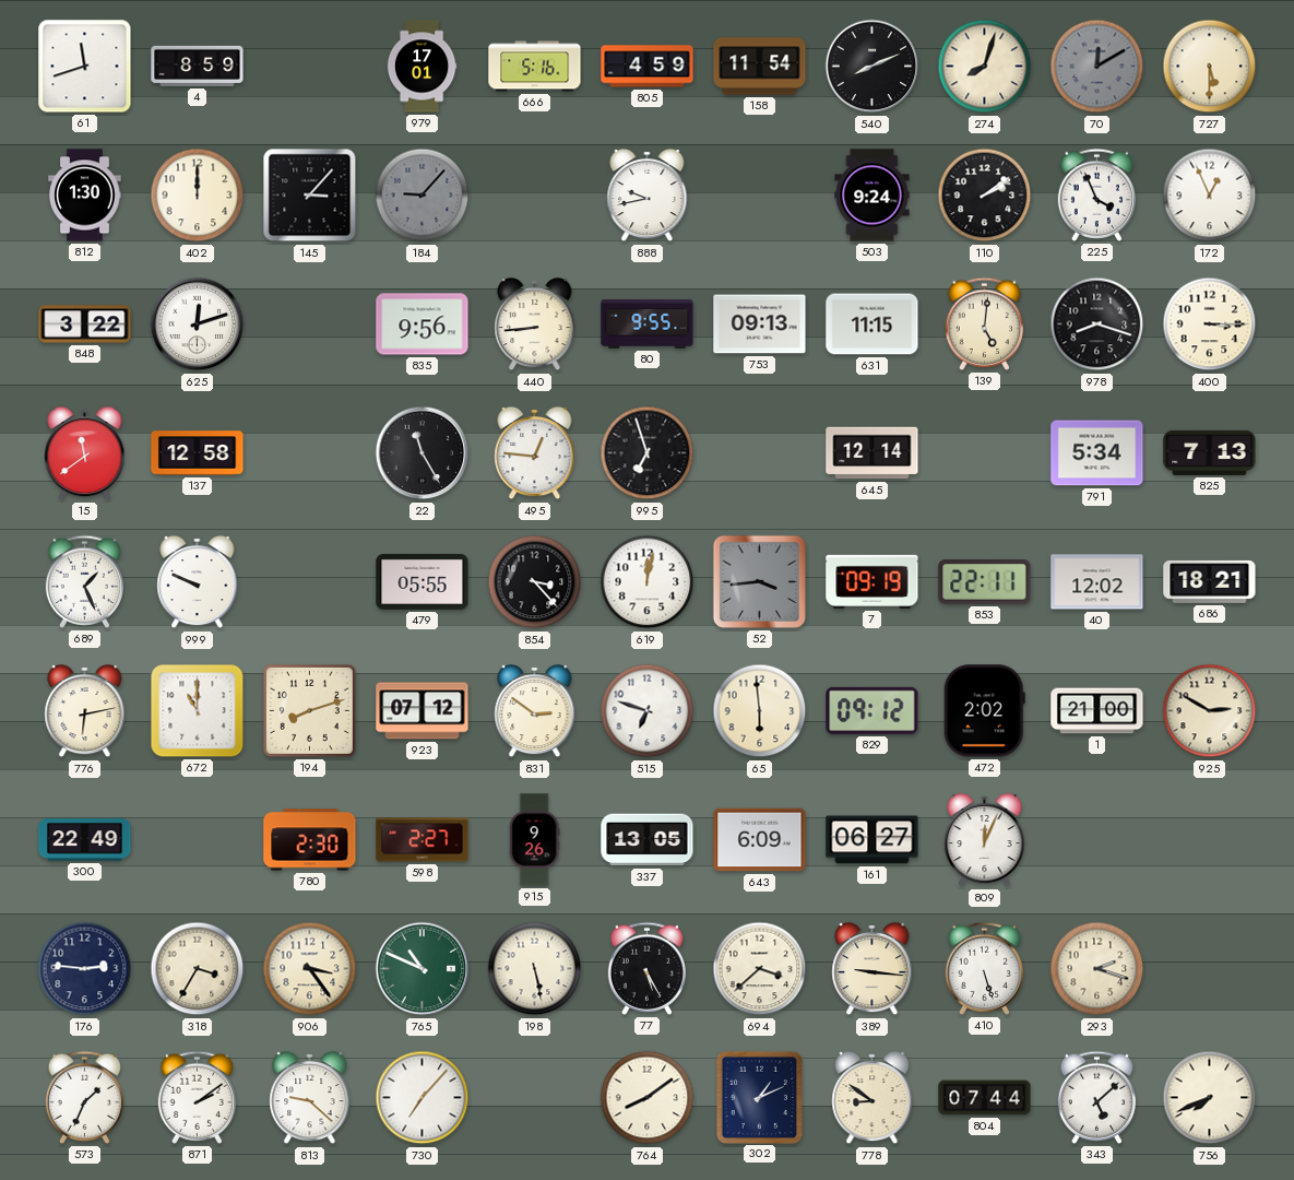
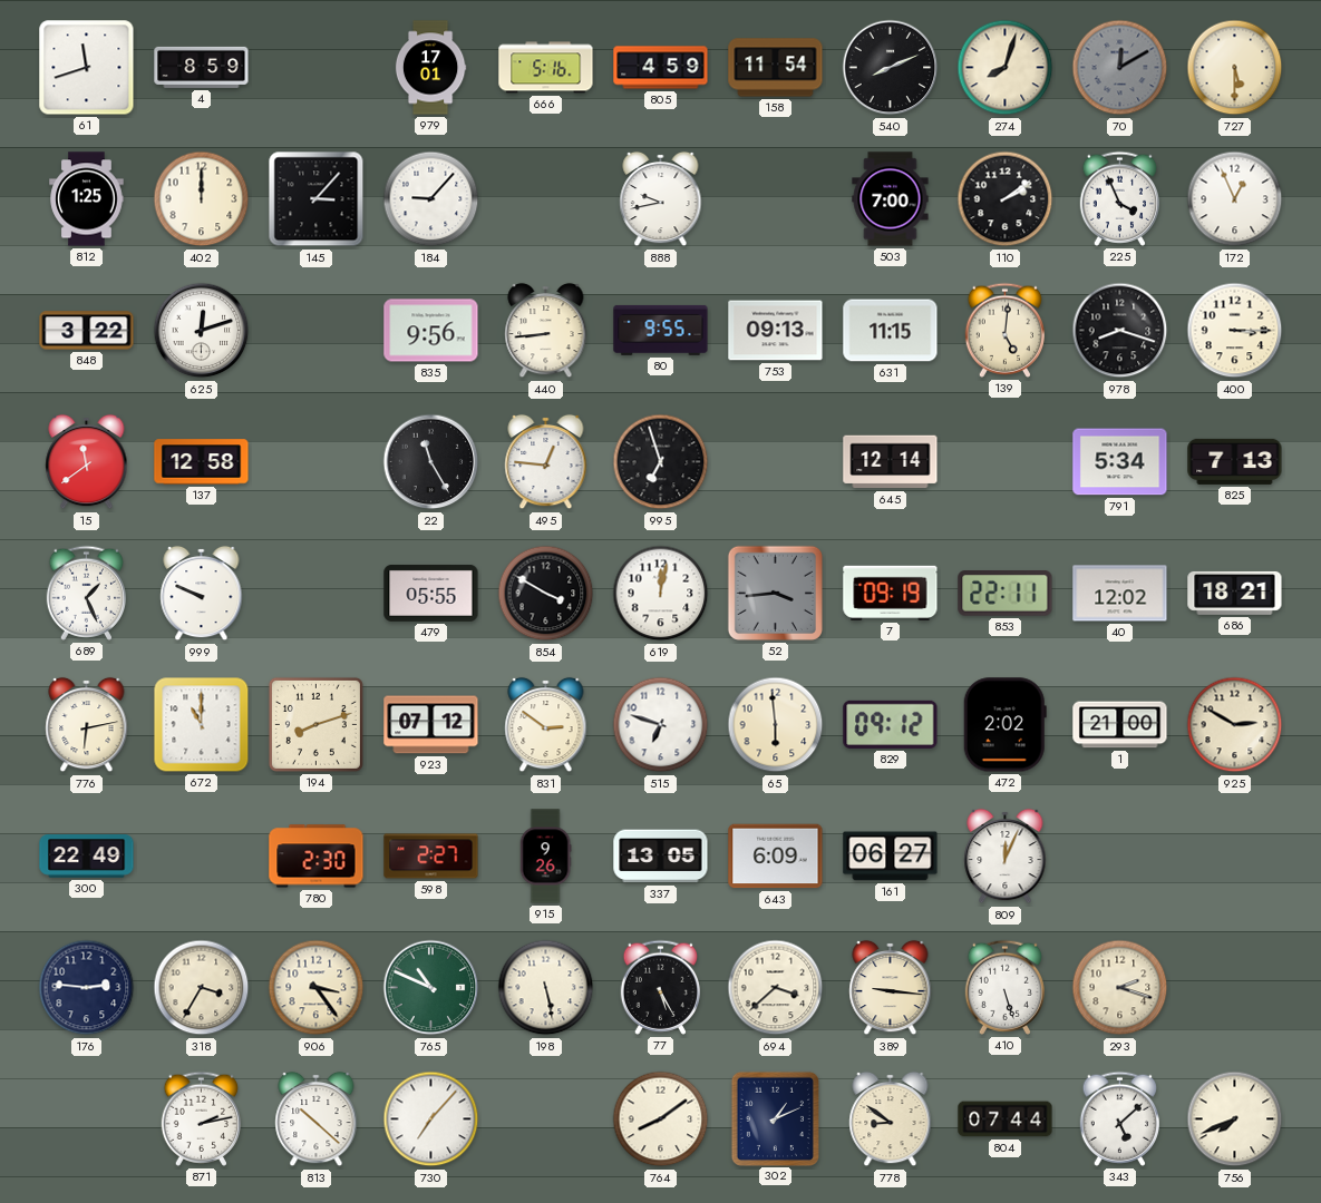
812: 1:30 -> 1:25
184 dial: grey -> white
503: 9:24 -> 7:00
854: 3:23 -> 3:50
573: 1:34 -> none
871: 2:09 -> 2:13
813: 9:22 -> 10:22
